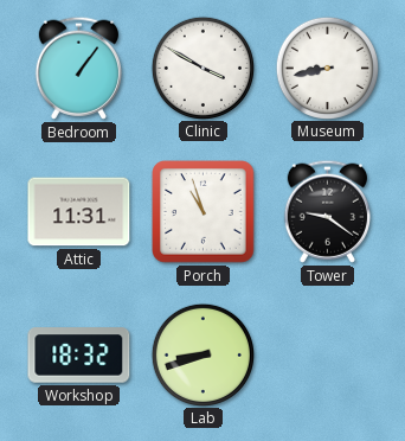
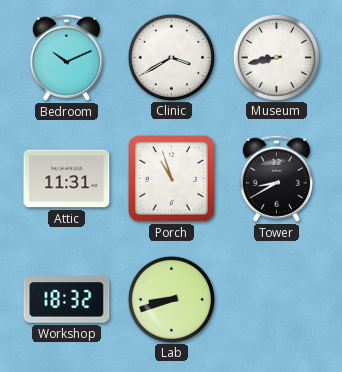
Bedroom: 1:06 -> 10:11
Clinic: 3:50 -> 3:40
Tower: 9:21 -> 8:40
